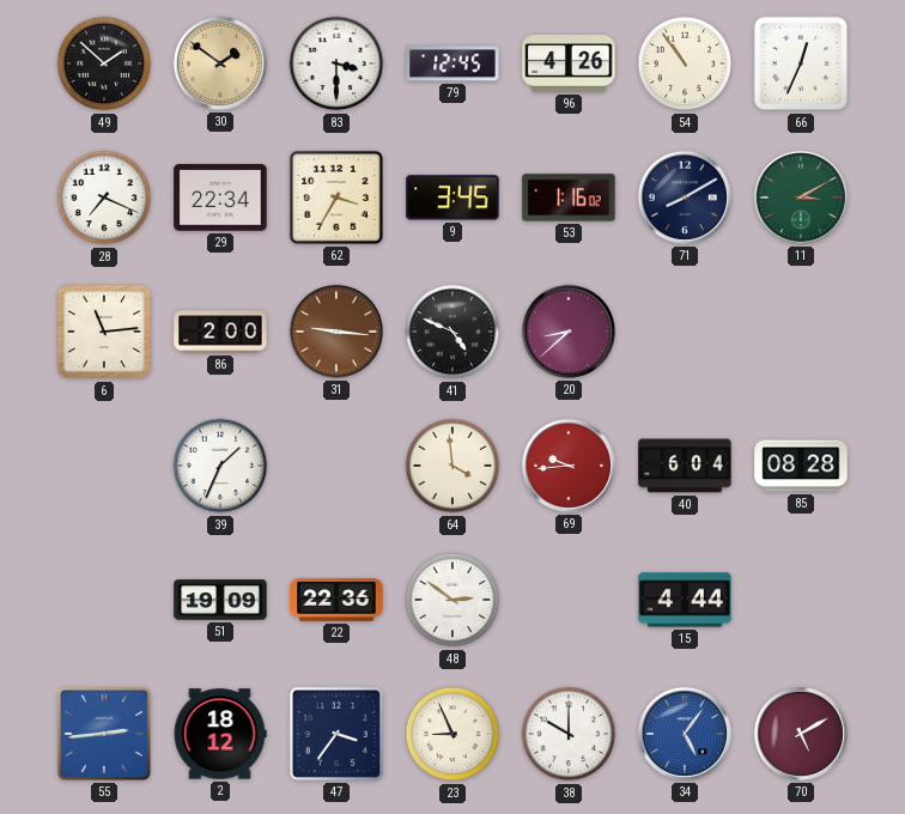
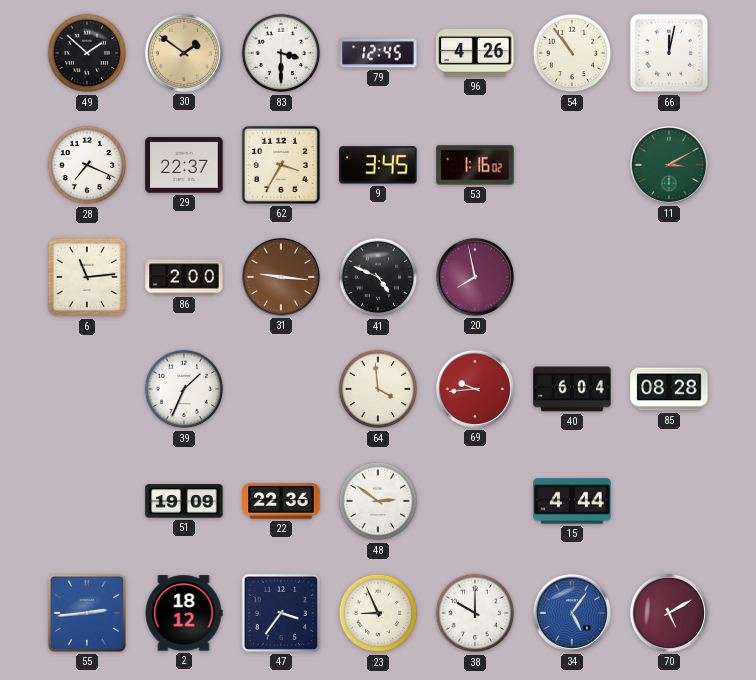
66: 12:34 -> 12:02
29: 22:34 -> 22:37
71: 8:10 -> none
20: 8:38 -> 7:58
